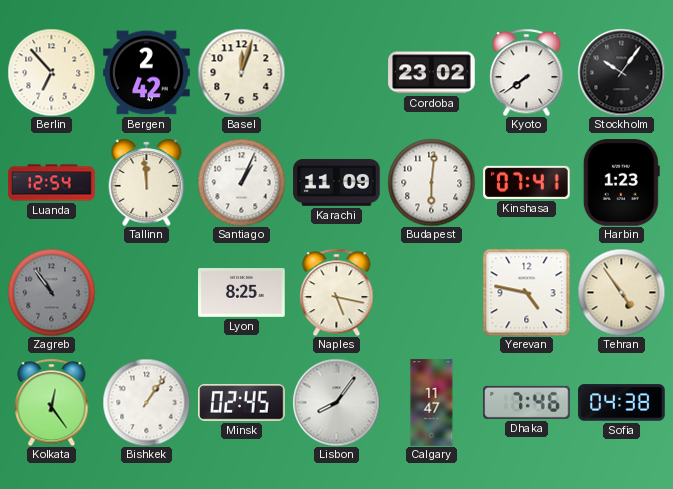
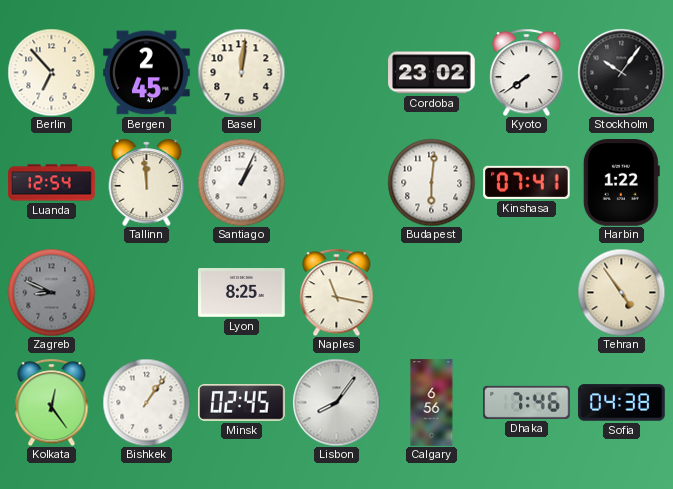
Bergen: 2:42 -> 2:45
Basel: 12:03 -> 12:01
Karachi: 11:09 -> none
Harbin: 1:23 -> 1:22
Zagreb: 10:54 -> 8:49
Naples: 5:17 -> 11:17
Yerevan: 4:47 -> none
Calgary: 11:47 -> 6:56
